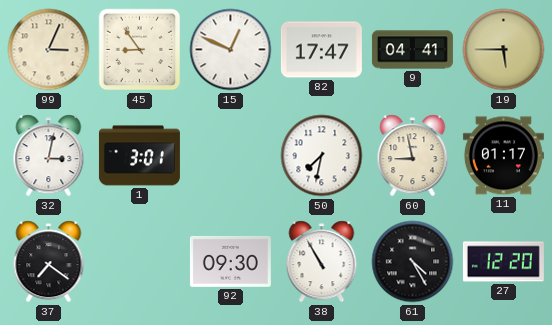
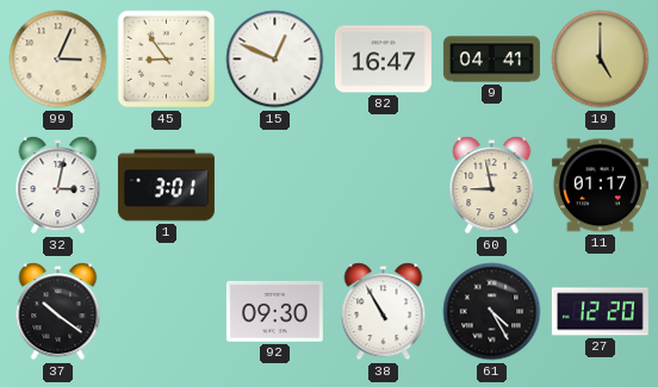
82: 17:47 -> 16:47
19: 5:45 -> 5:00
50: 7:32 -> none
37: 7:21 -> 10:21
